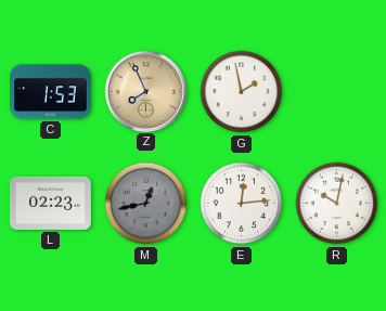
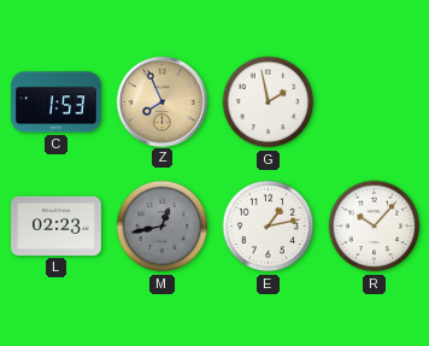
E: 12:14 -> 1:13
R: 10:02 -> 10:07
